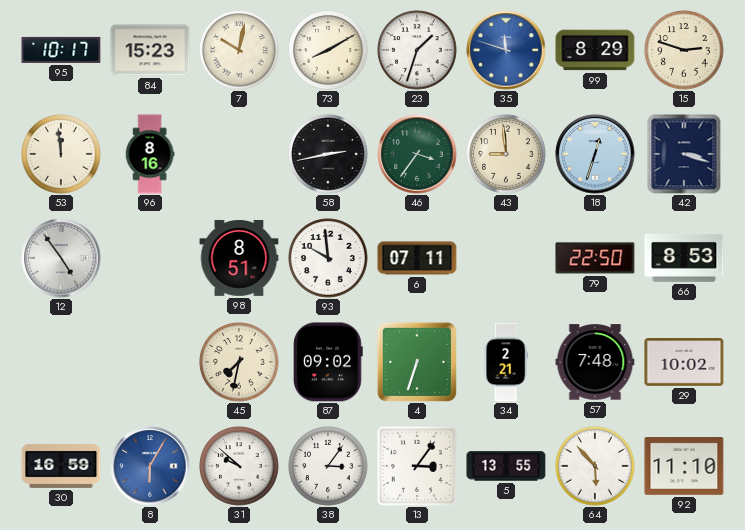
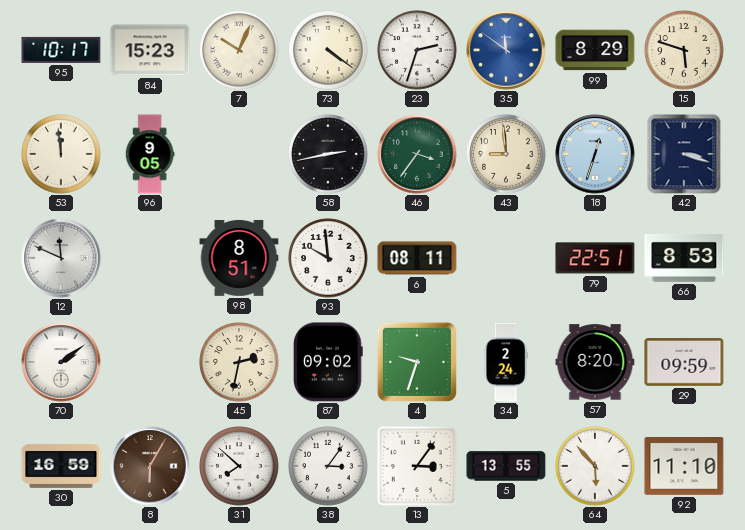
7: 10:02 -> 10:04
73: 8:10 -> 4:21
23: 1:33 -> 2:33
35: 11:48 -> 11:51
15: 2:48 -> 5:48
96: 8:16 -> 9:05
12: 4:54 -> 11:49
6: 07:11 -> 08:11
79: 22:50 -> 22:51
70: none -> 2:09
45: 7:32 -> 2:32
4: 6:33 -> 9:33
34: 2:21 -> 2:24
57: 7:48 -> 8:20
29: 10:02 -> 09:59
8 dial: blue -> brown
31: 9:52 -> 7:52
